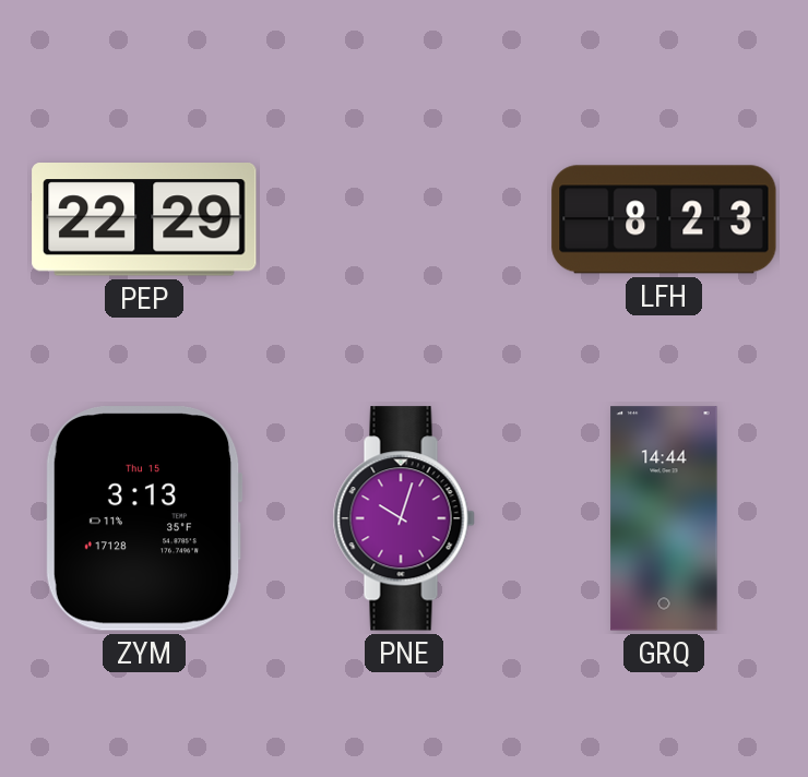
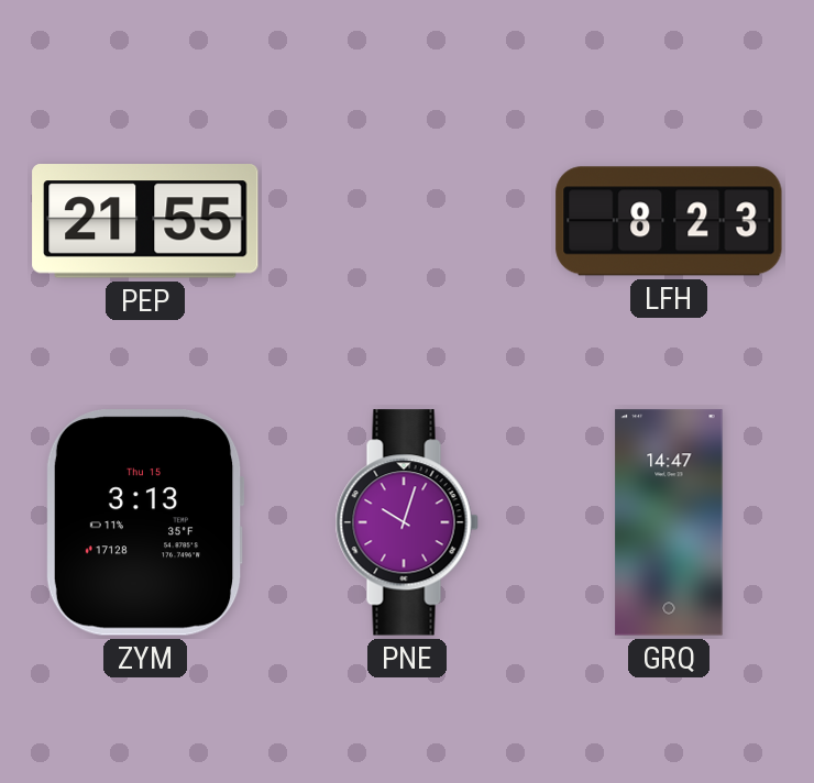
PEP: 22:29 -> 21:55
GRQ: 14:44 -> 14:47
